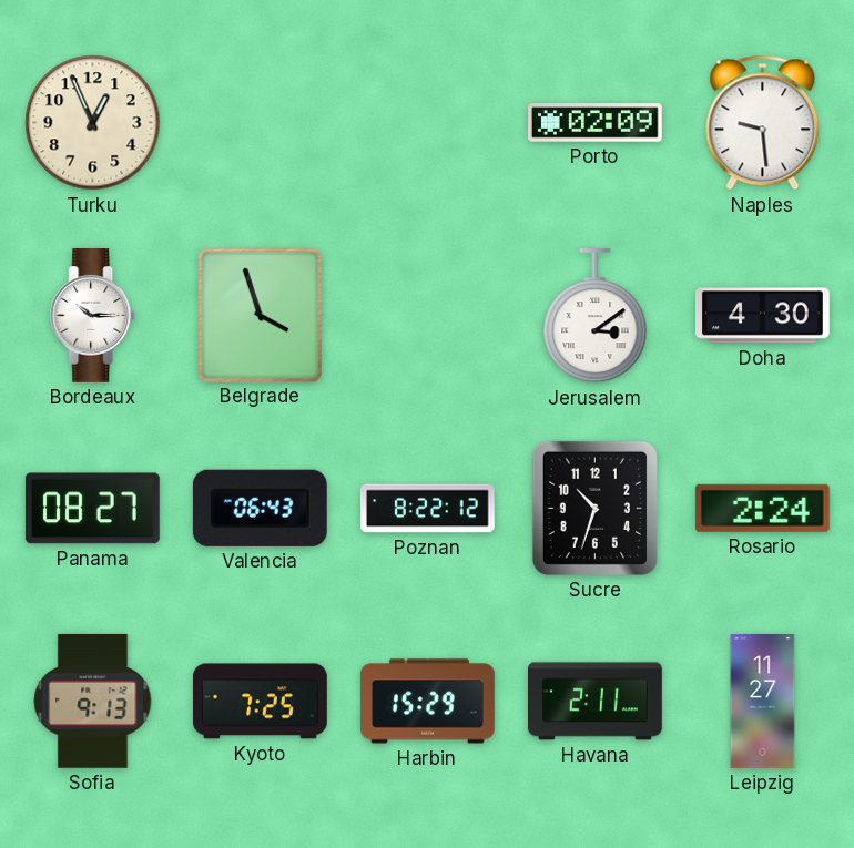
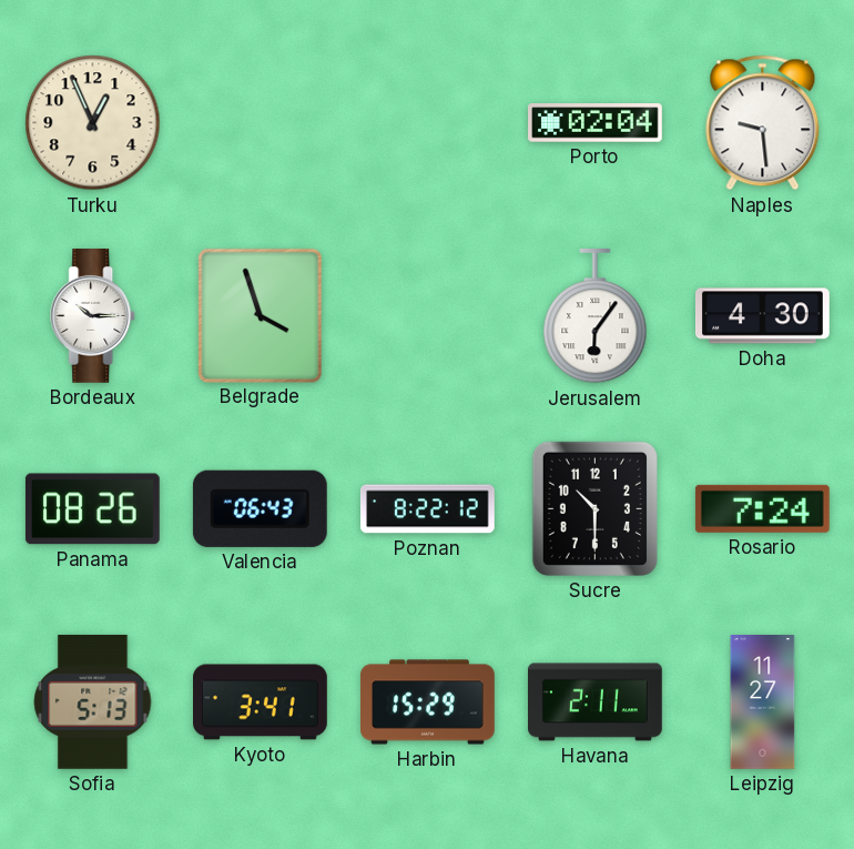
Porto: 02:09 -> 02:04
Jerusalem: 3:09 -> 6:06
Panama: 08:27 -> 08:26
Sucre: 10:33 -> 10:30
Rosario: 2:24 -> 7:24
Sofia: 9:13 -> 5:13
Kyoto: 7:25 -> 3:41
